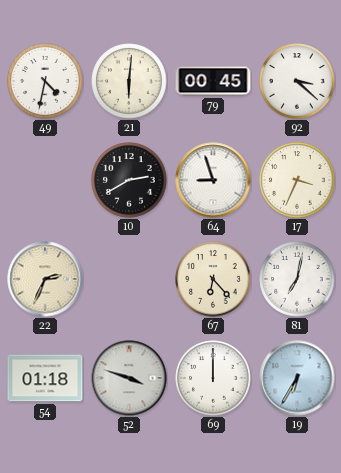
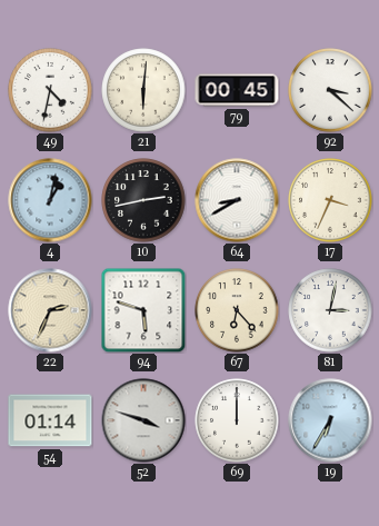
4: none -> 1:02
10: 2:40 -> 2:43
64: 8:57 -> 8:40
94: none -> 5:48
81: 7:02 -> 3:02
54: 01:18 -> 01:14
